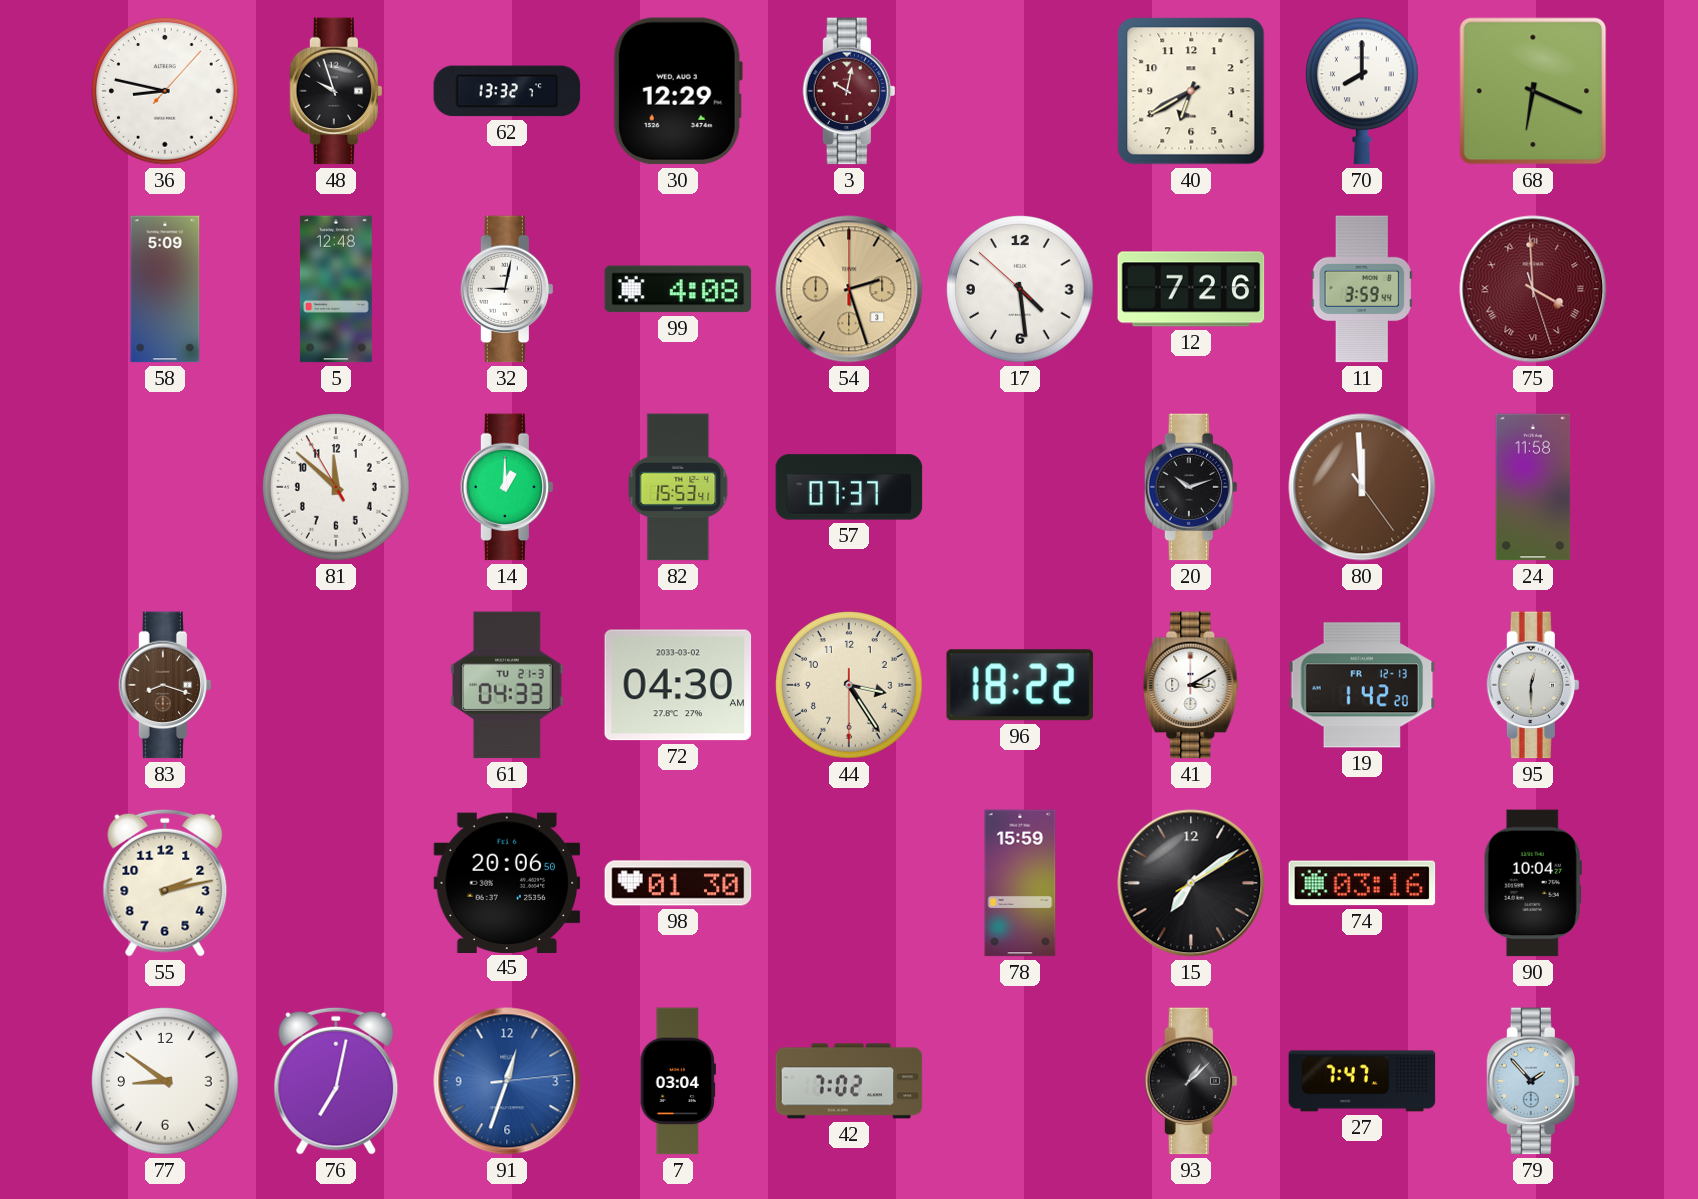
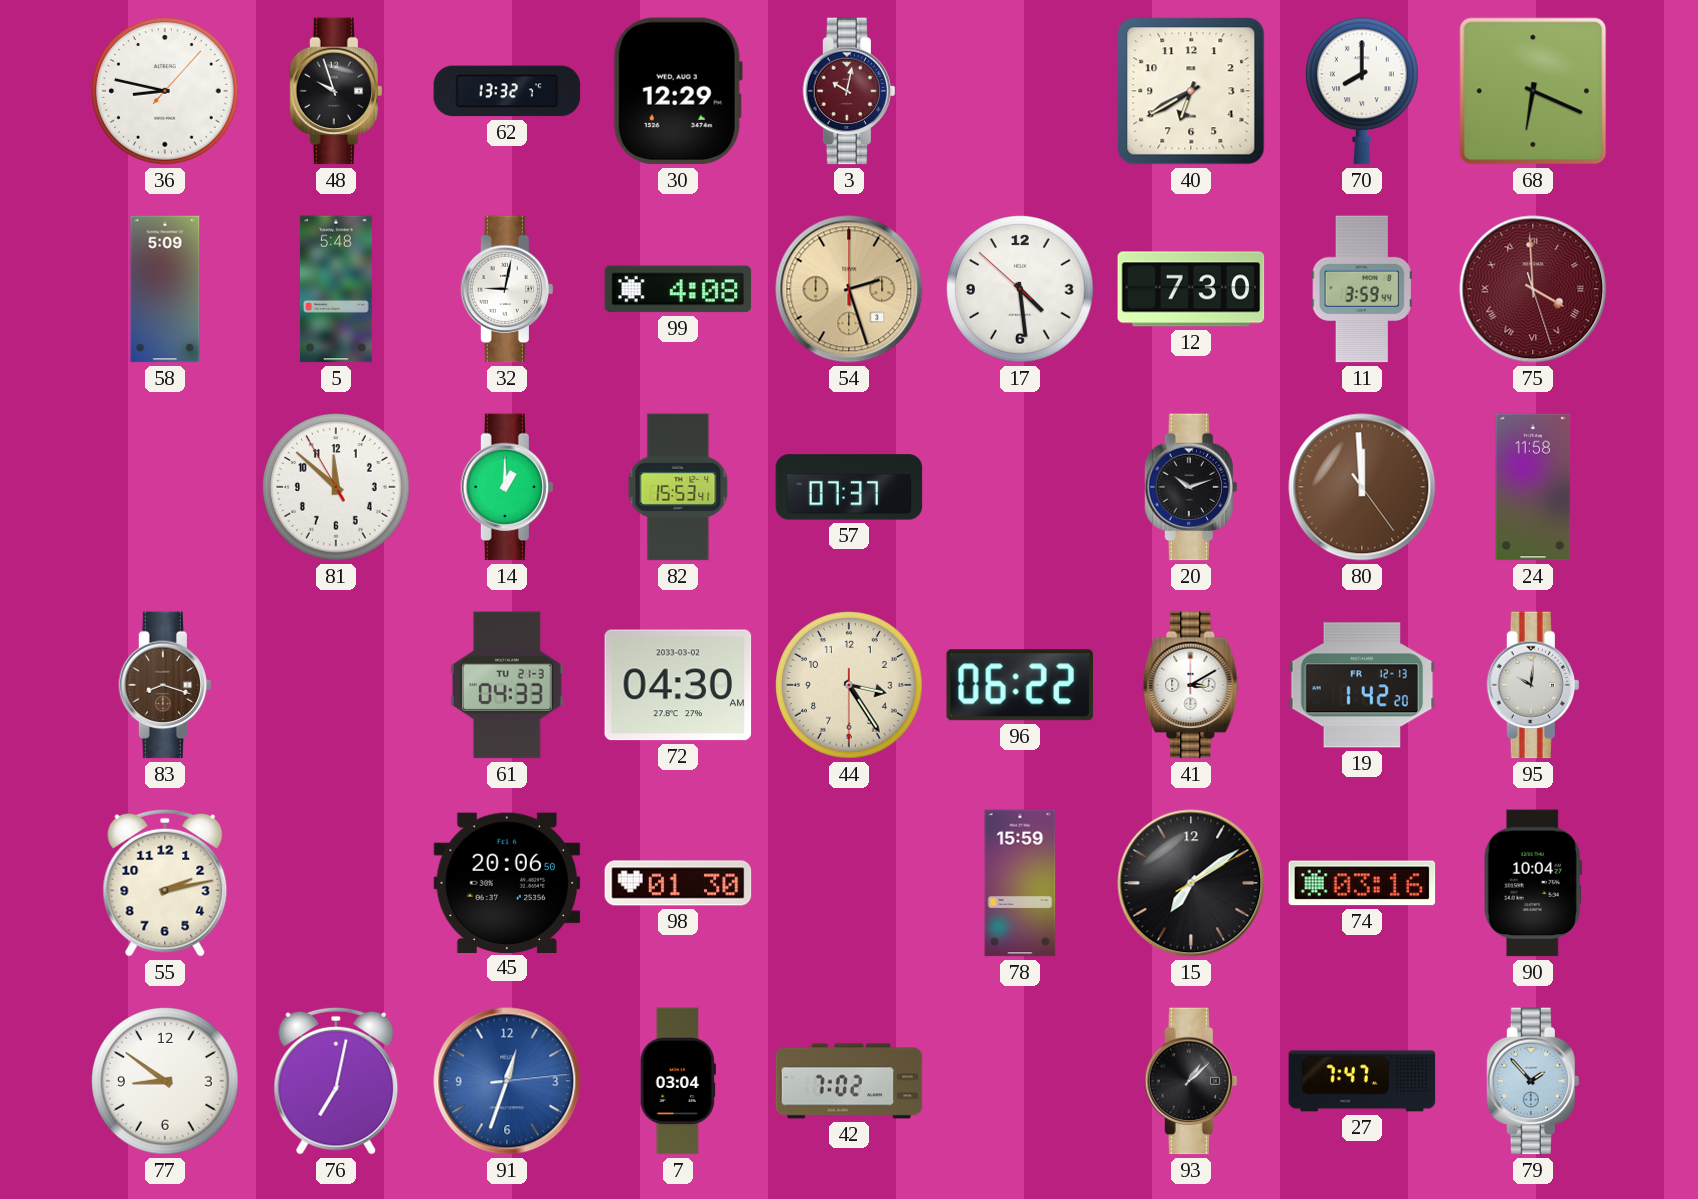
5: 12:48 -> 5:48
12: 7:26 -> 7:30
96: 18:22 -> 06:22
95: 12:30 -> 10:01
